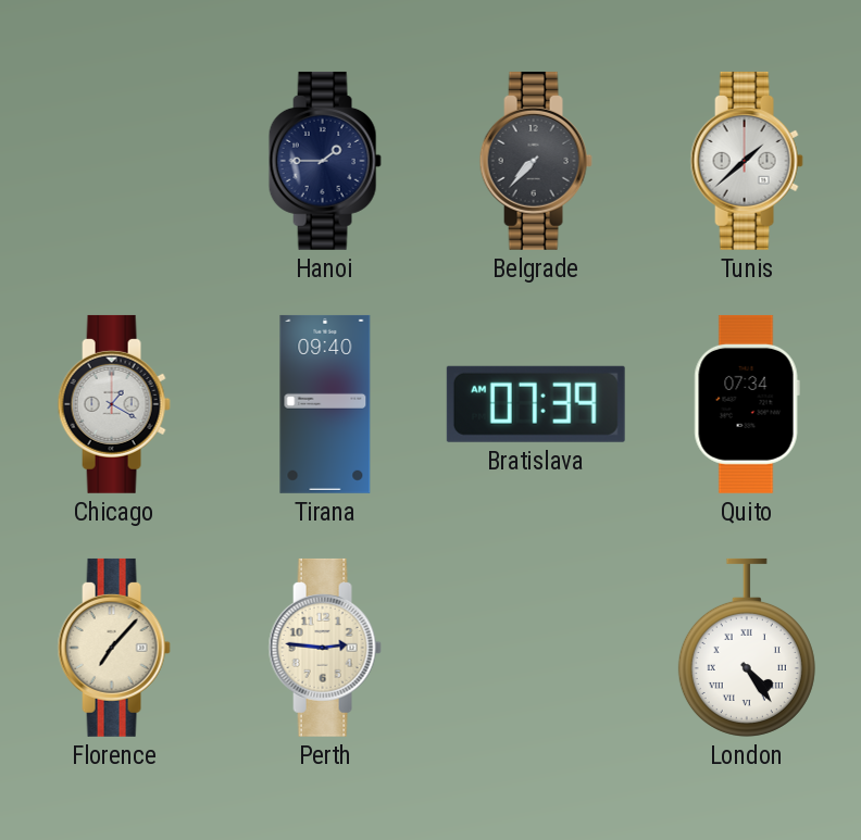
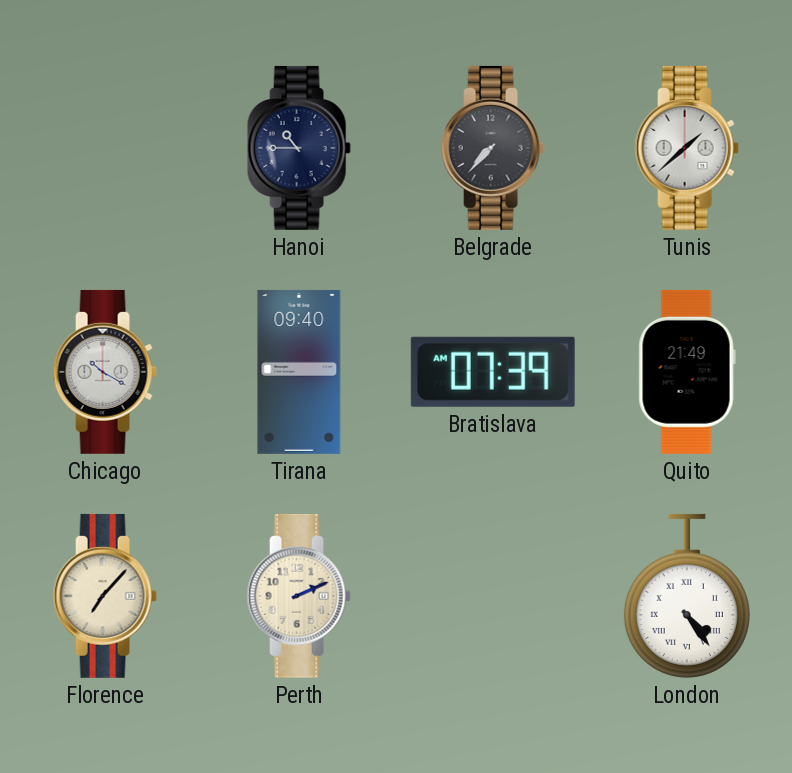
Hanoi: 1:45 -> 10:45
Chicago: 1:20 -> 10:20
Quito: 07:34 -> 21:49
Perth: 2:46 -> 2:11
